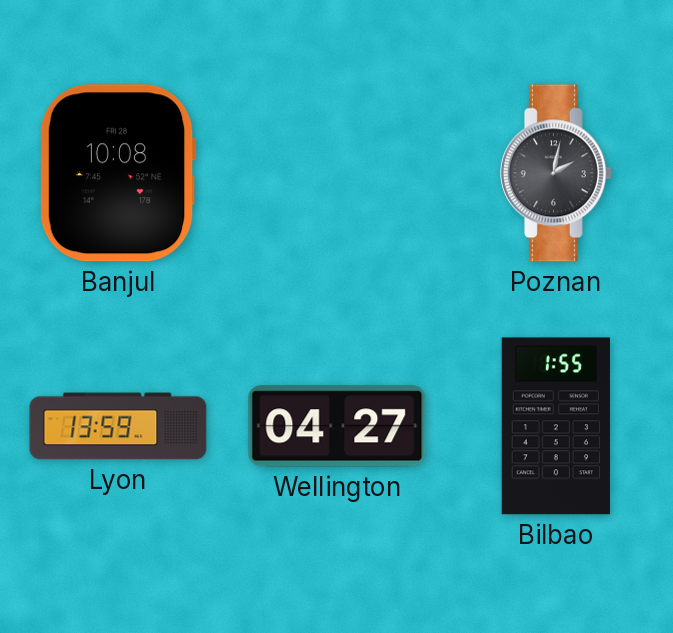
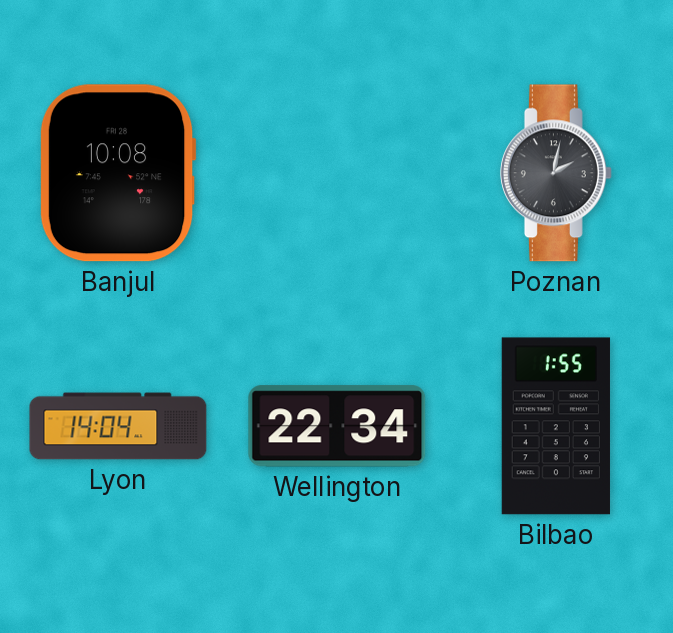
Lyon: 13:59 -> 14:04
Wellington: 04:27 -> 22:34
